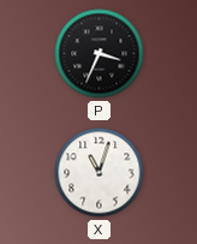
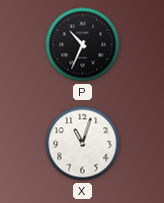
P: 3:34 -> 10:34
